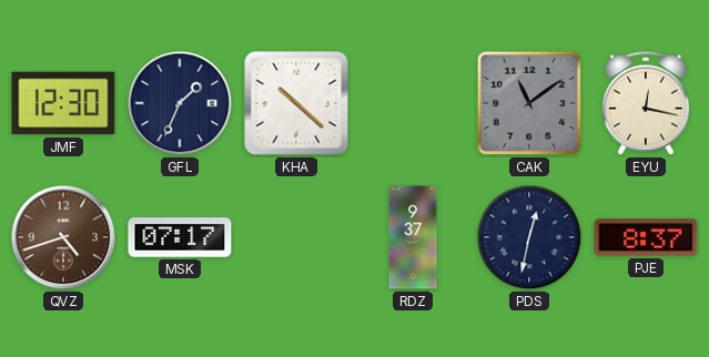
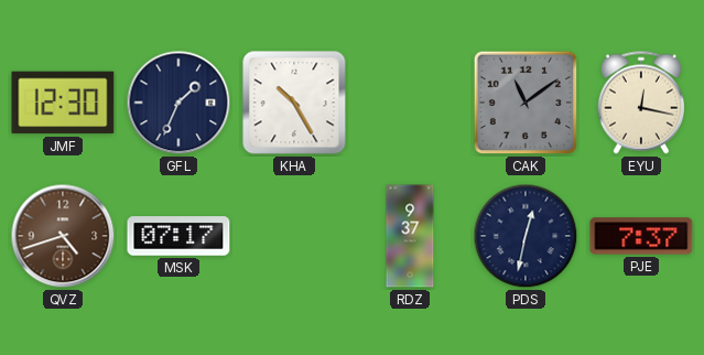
KHA: 10:22 -> 10:25
PJE: 8:37 -> 7:37
